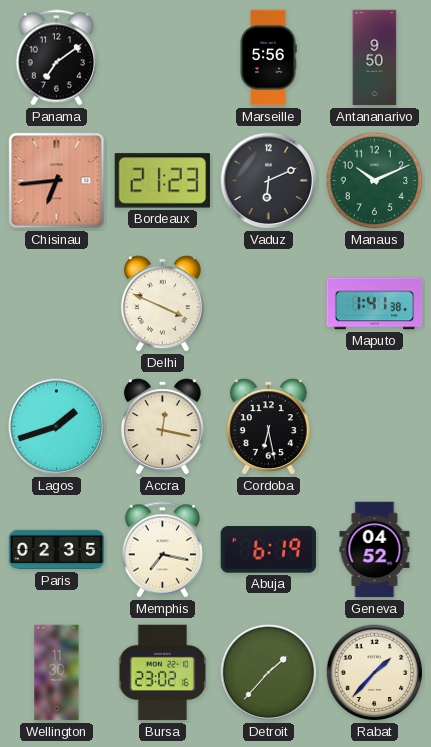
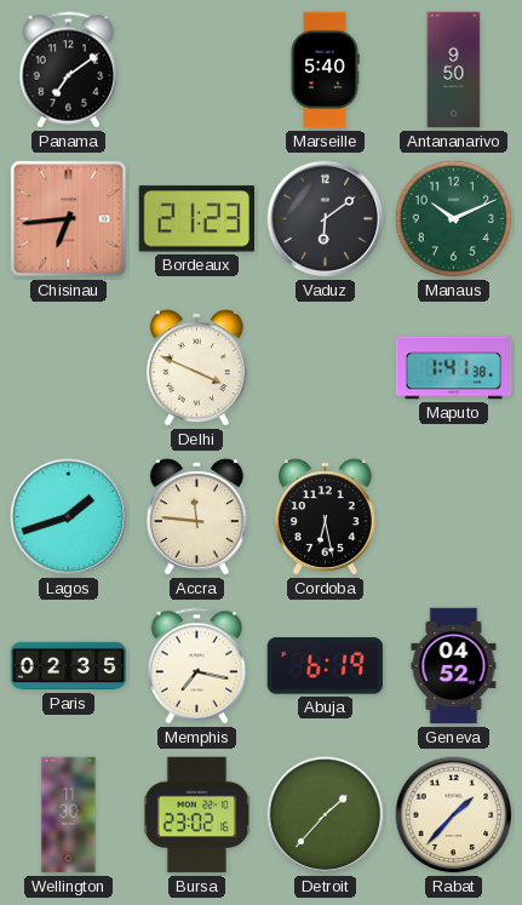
Marseille: 5:56 -> 5:40
Vaduz: 6:11 -> 6:09
Accra: 12:17 -> 11:46
